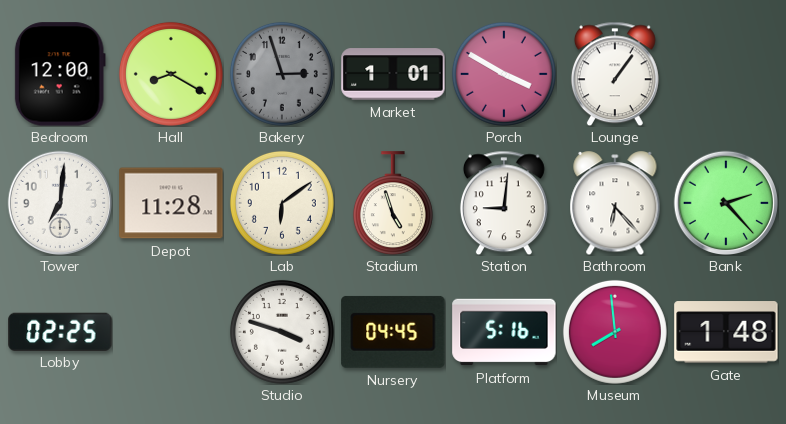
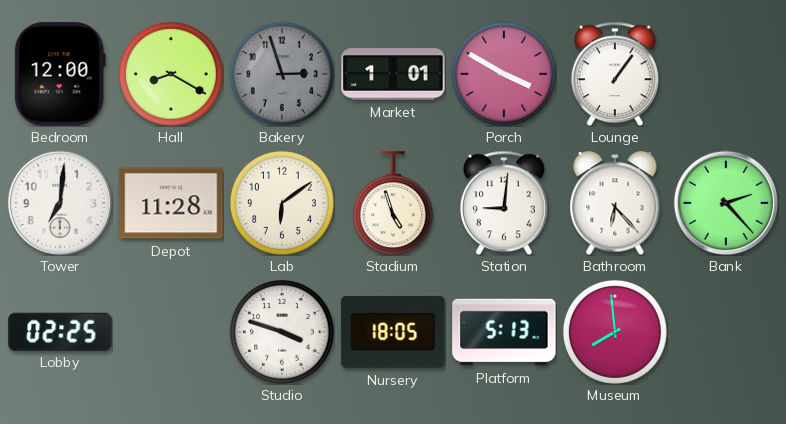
Nursery: 04:45 -> 18:05
Platform: 5:16 -> 5:13
Gate: 1:48 -> none
